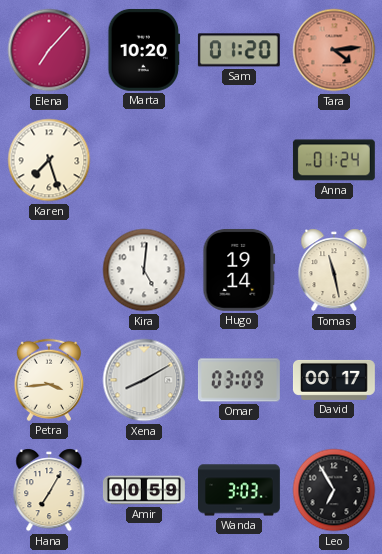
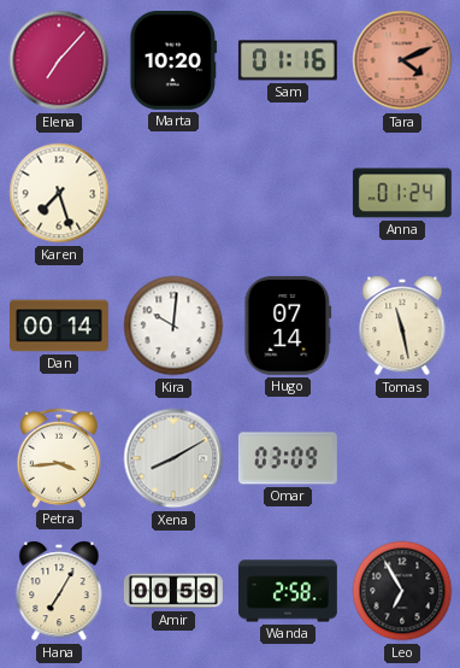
Sam: 01:20 -> 01:16
Tara: 4:14 -> 4:11
Dan: none -> 00:14
Kira: 5:01 -> 10:01
Hugo: 19:14 -> 07:14
David: 00:17 -> none
Wanda: 3:03 -> 2:58
